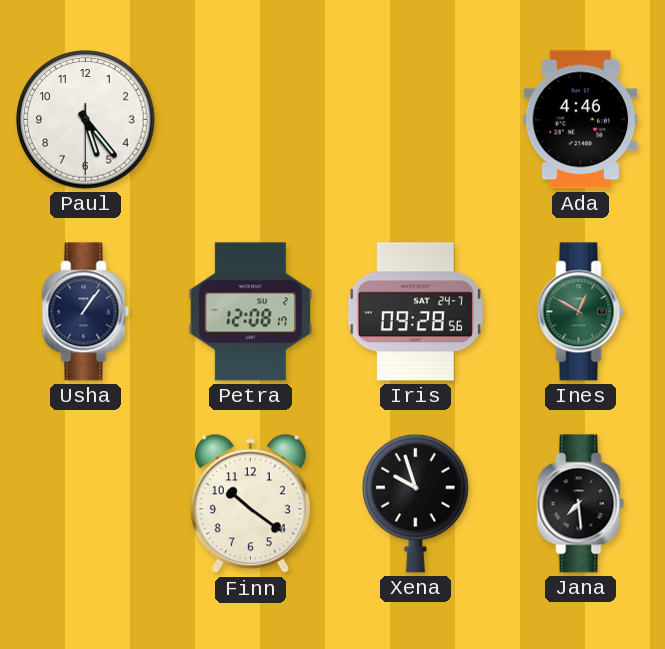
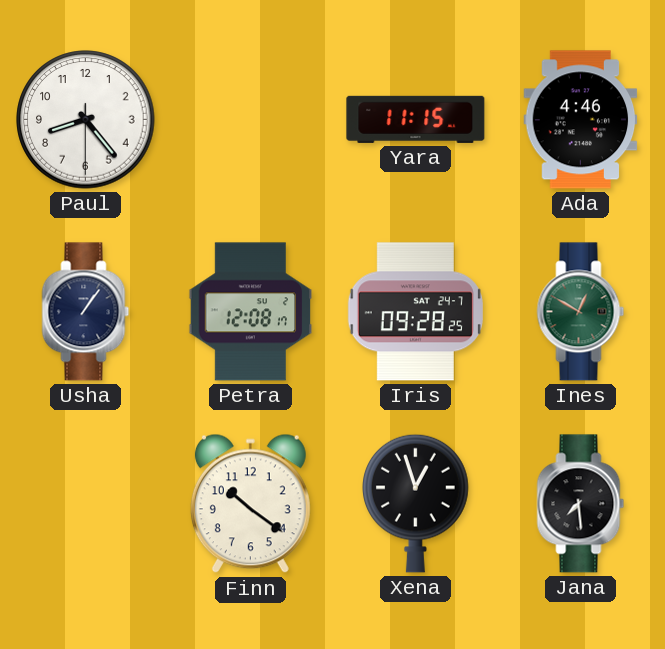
Paul: 5:23 -> 8:23
Yara: none -> 11:15
Iris: 09:28:56 -> 09:28:25
Xena: 9:57 -> 12:57
